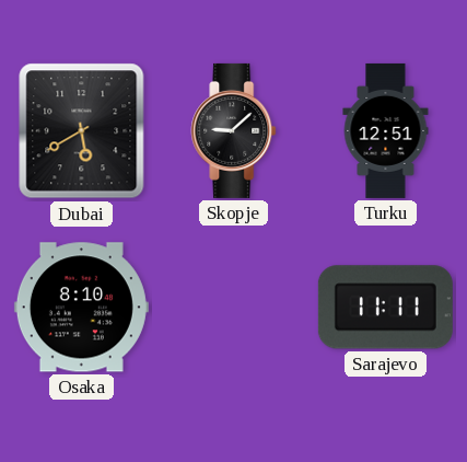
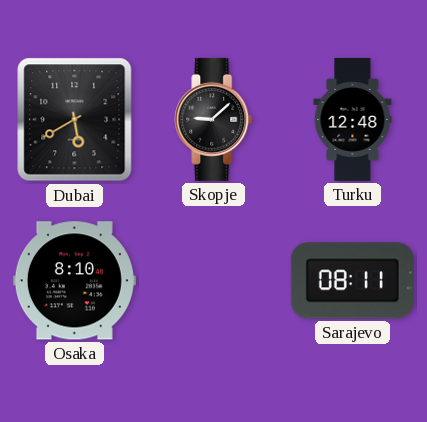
Turku: 12:51 -> 12:48
Sarajevo: 11:11 -> 08:11
